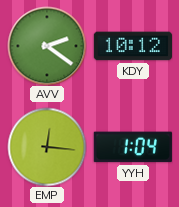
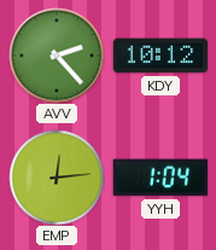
AVV: 2:21 -> 2:23
EMP: 12:16 -> 12:14
